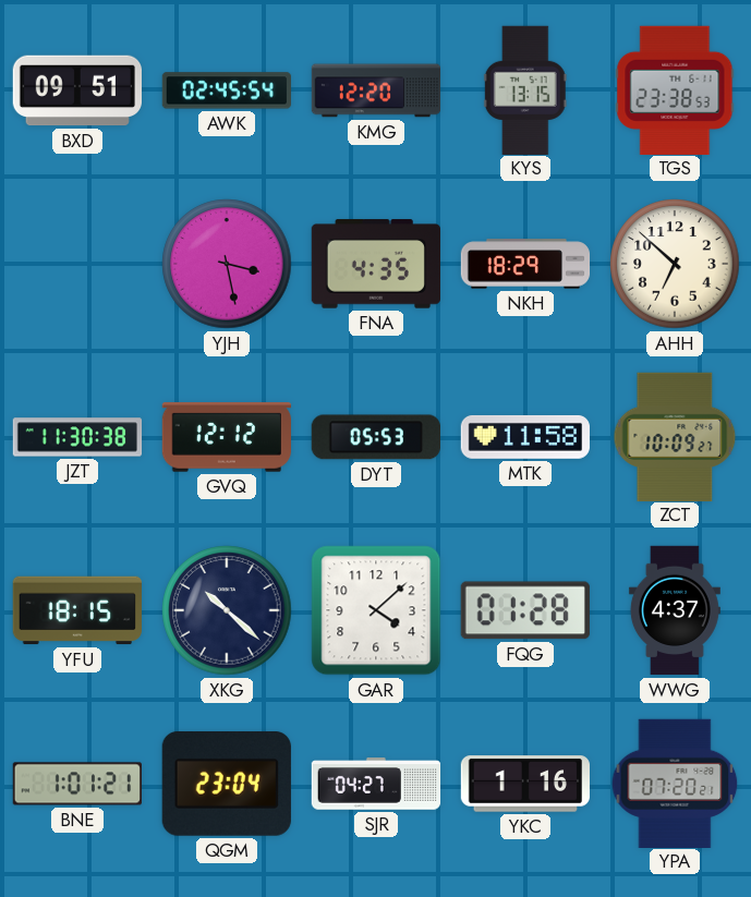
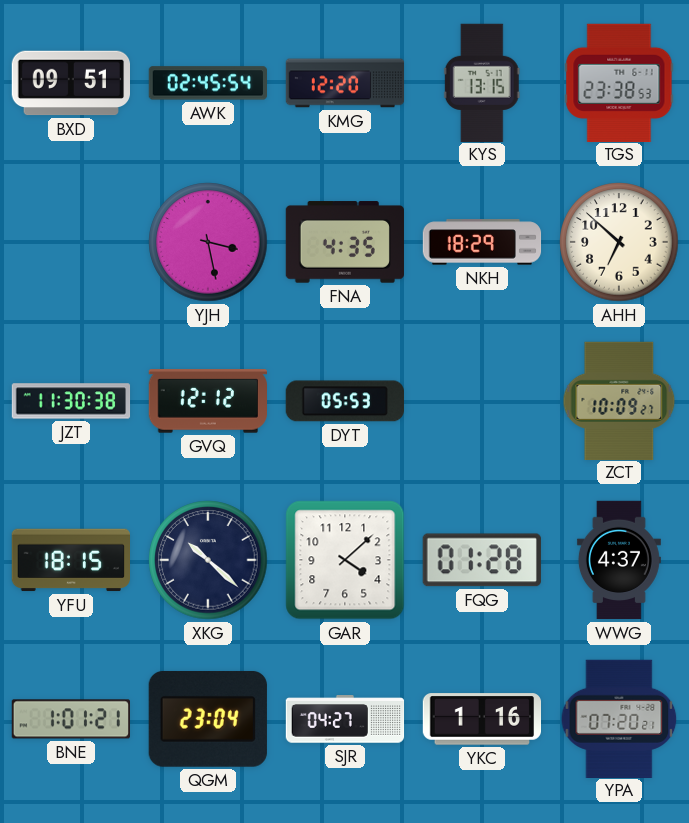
MTK: 11:58 -> none
